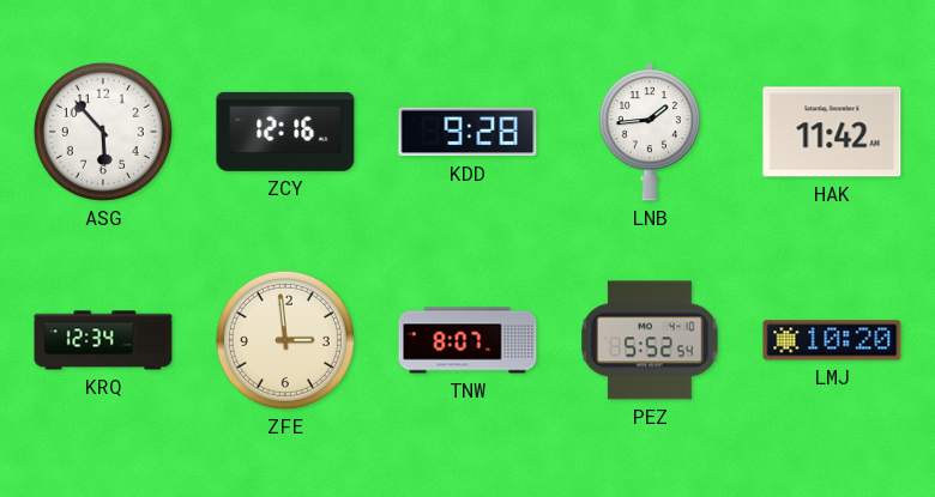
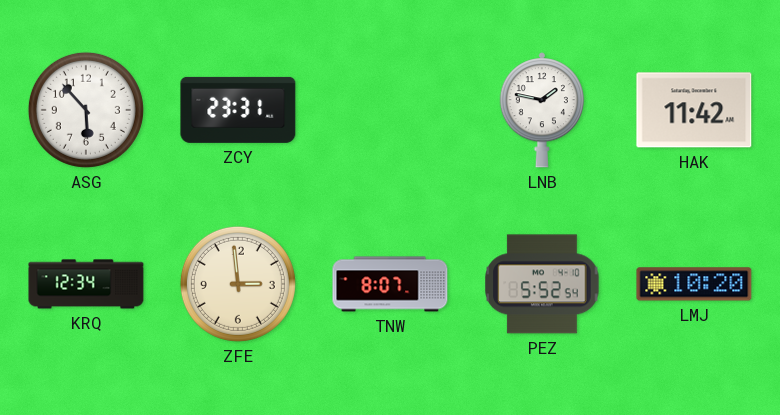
ZCY: 12:16 -> 23:31
KDD: 9:28 -> none
LNB: 1:44 -> 1:47
